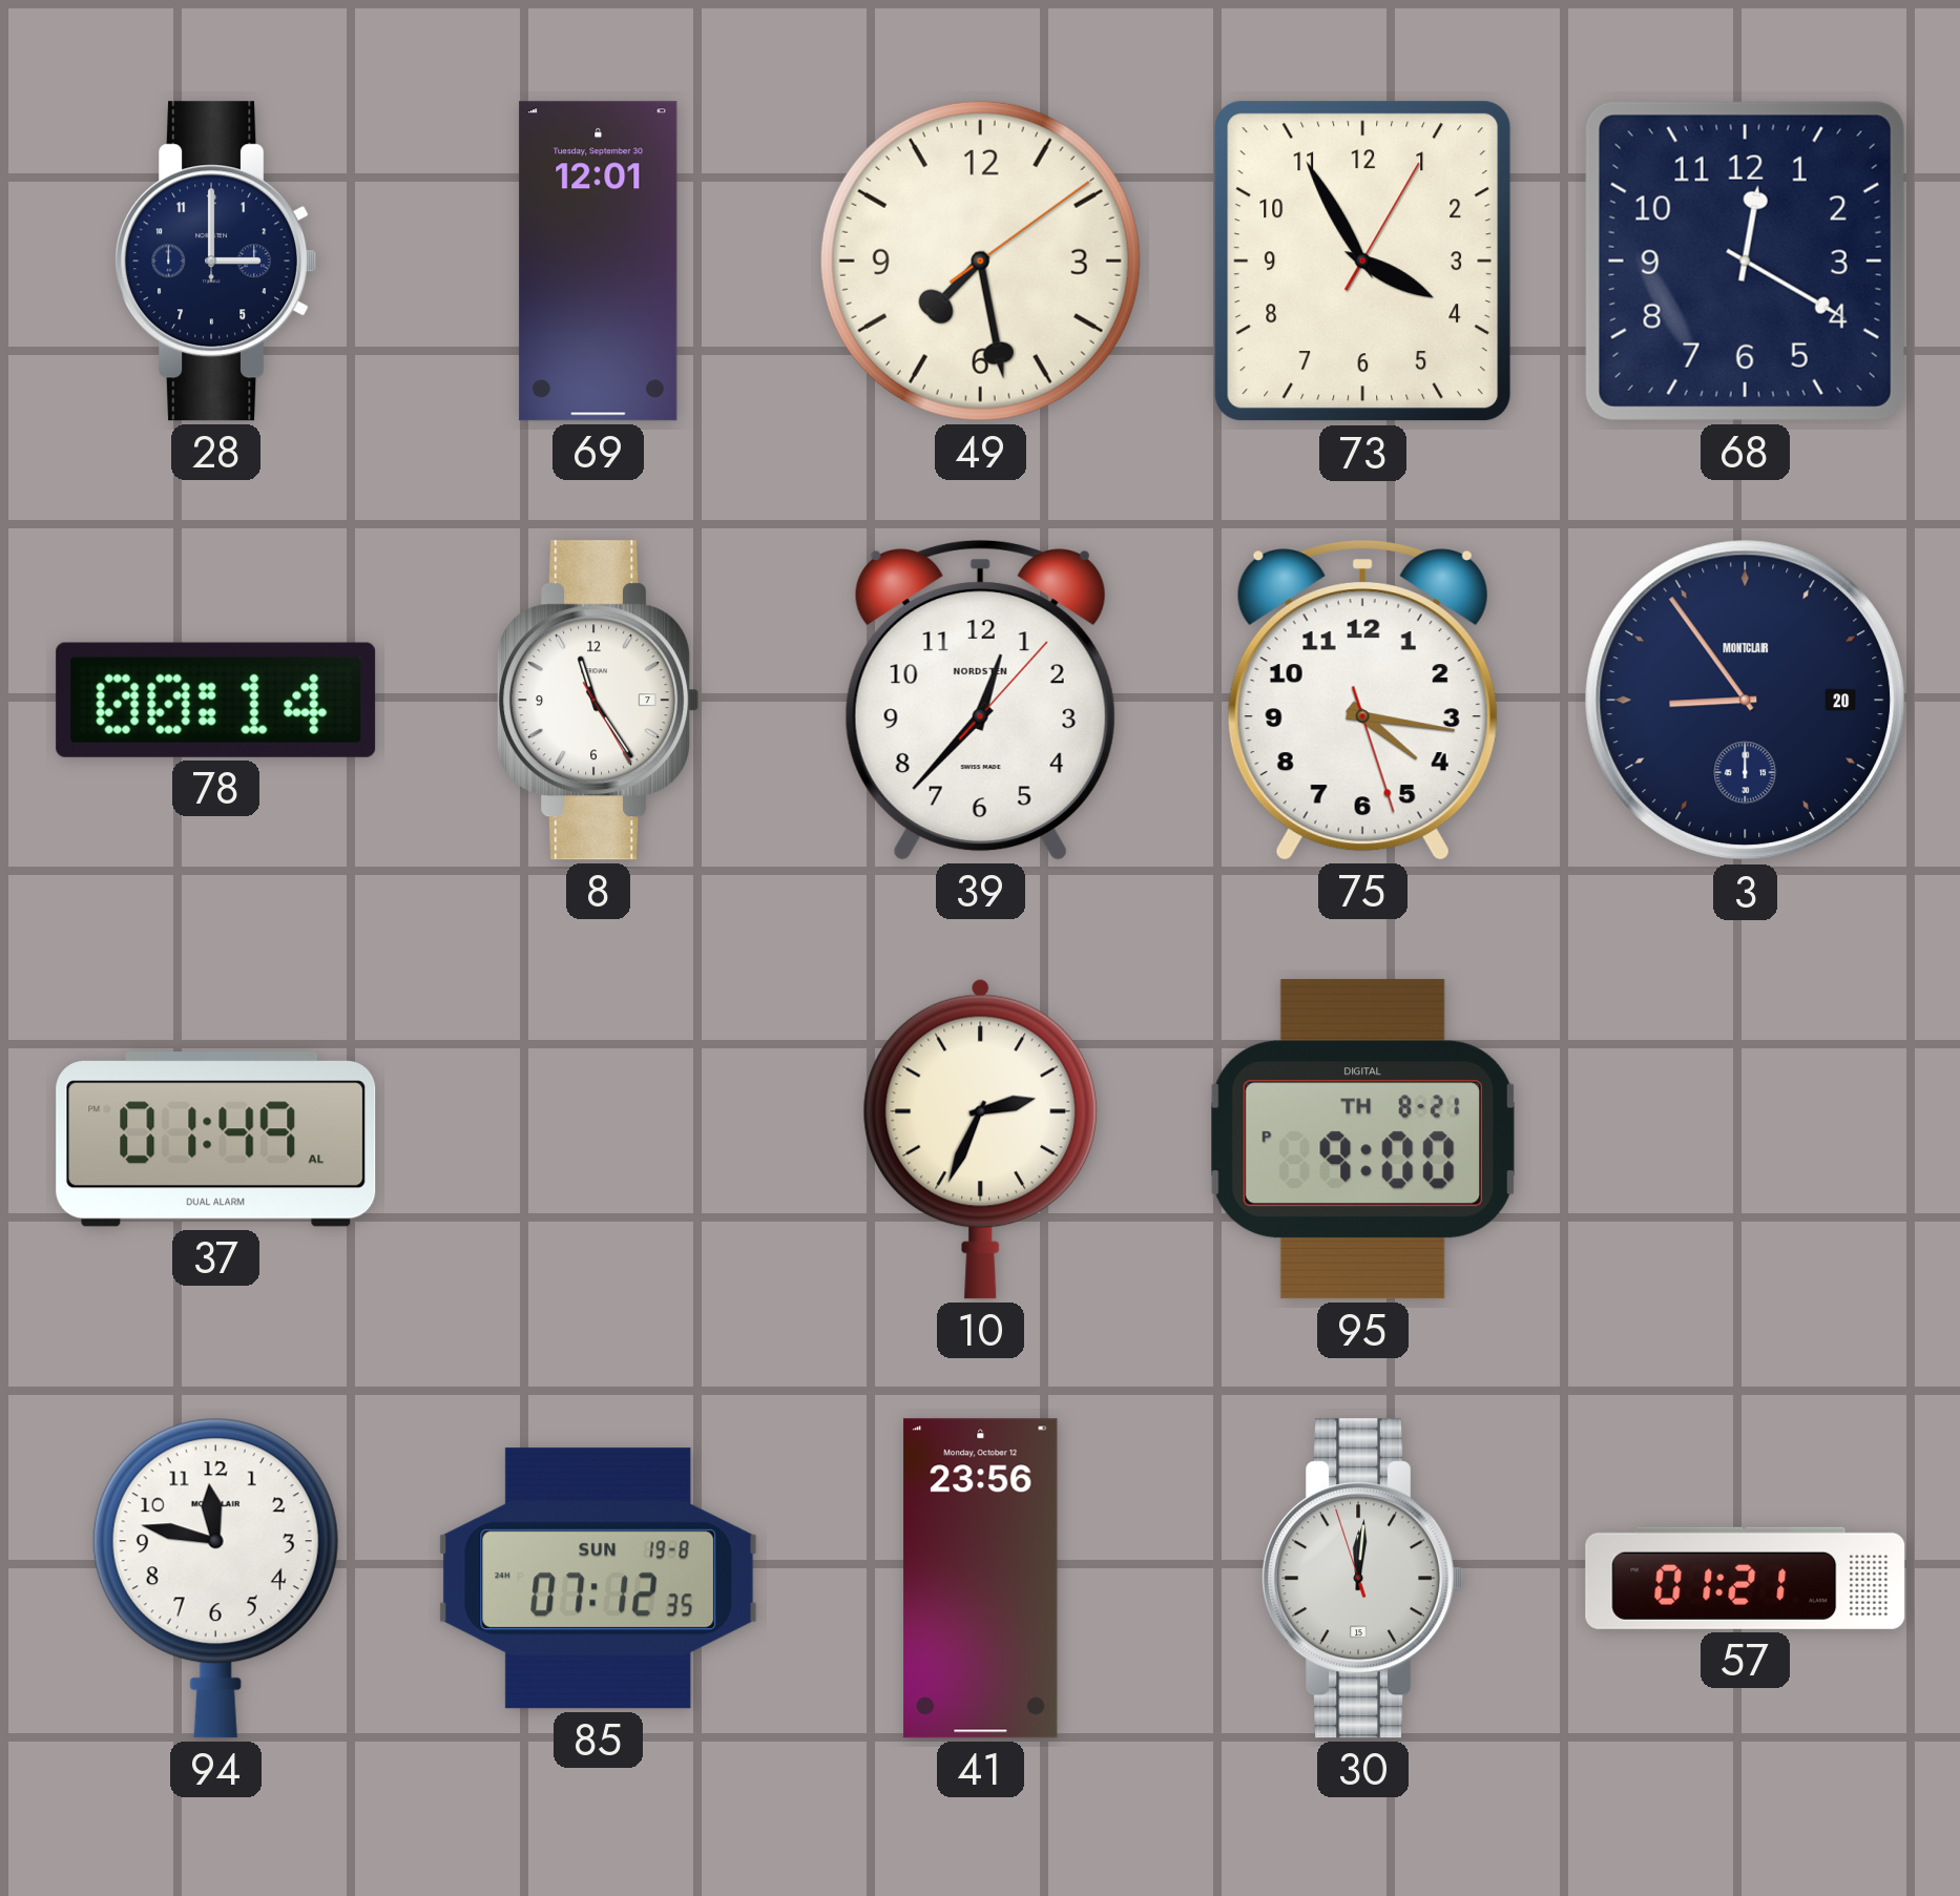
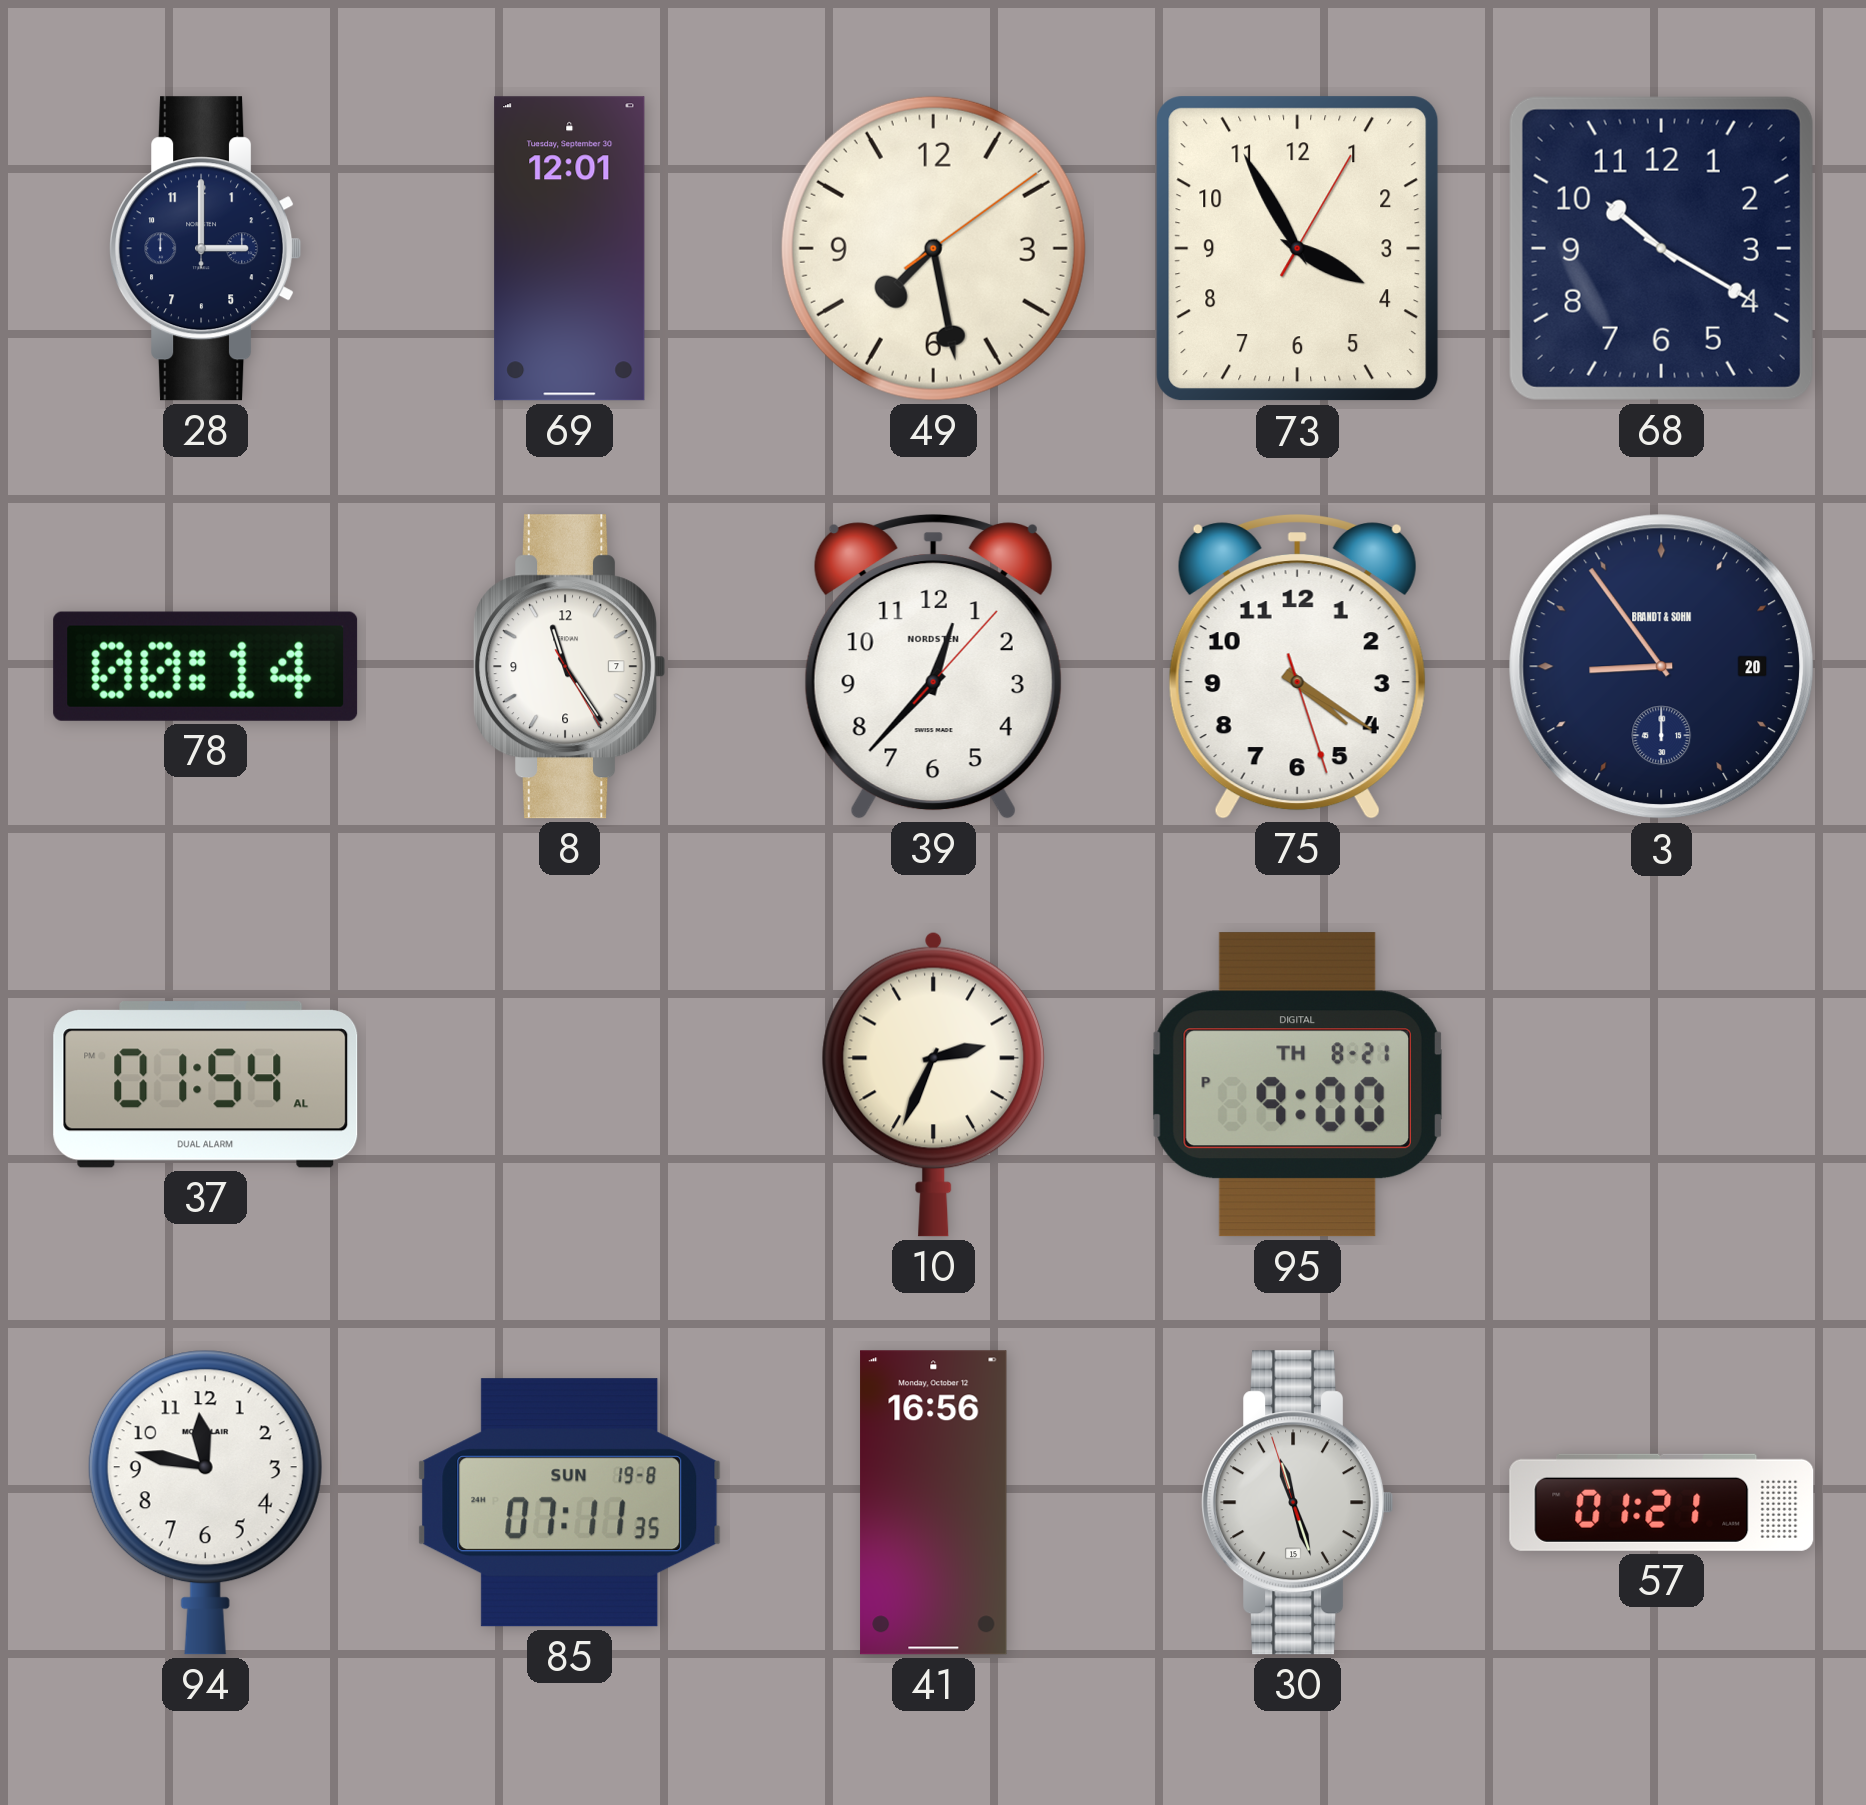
68: 12:20 -> 10:20
75: 4:16 -> 4:20
3 brand: MONTCLAIR -> BRANDT & SOHN
37: 01:49 -> 01:54
85: 07:12 -> 07:11
41: 23:56 -> 16:56
30: 12:00 -> 11:26
